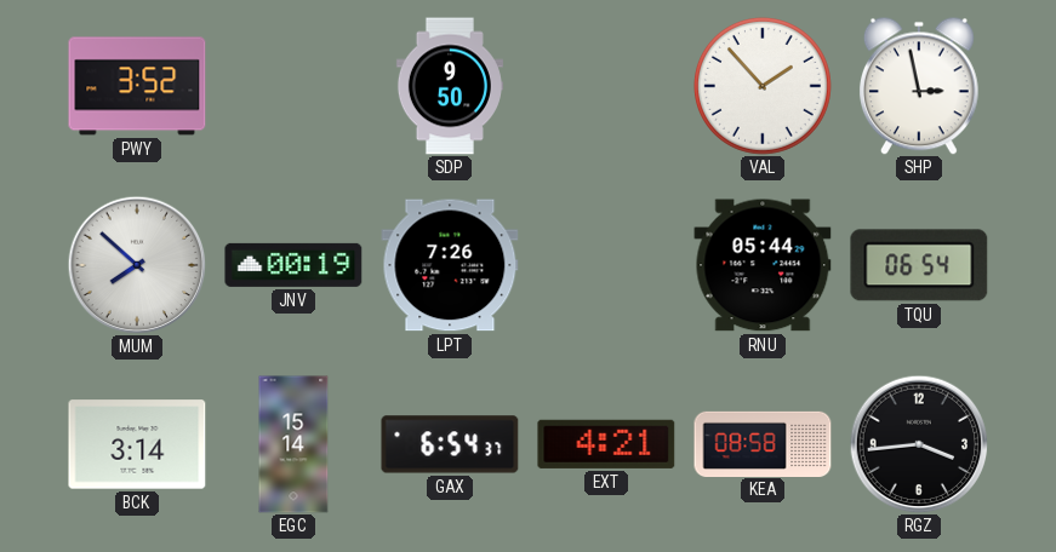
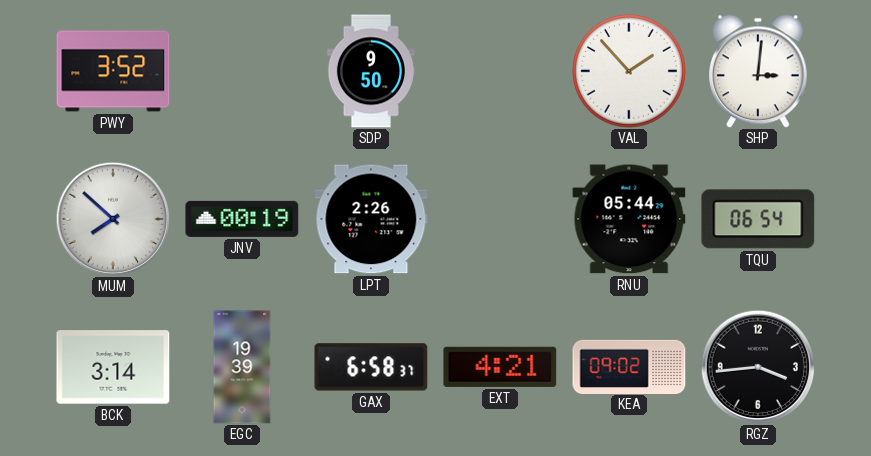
SHP: 2:58 -> 3:01
LPT: 7:26 -> 2:26
EGC: 15:14 -> 19:39
GAX: 6:54 -> 6:58
KEA: 08:58 -> 09:02
